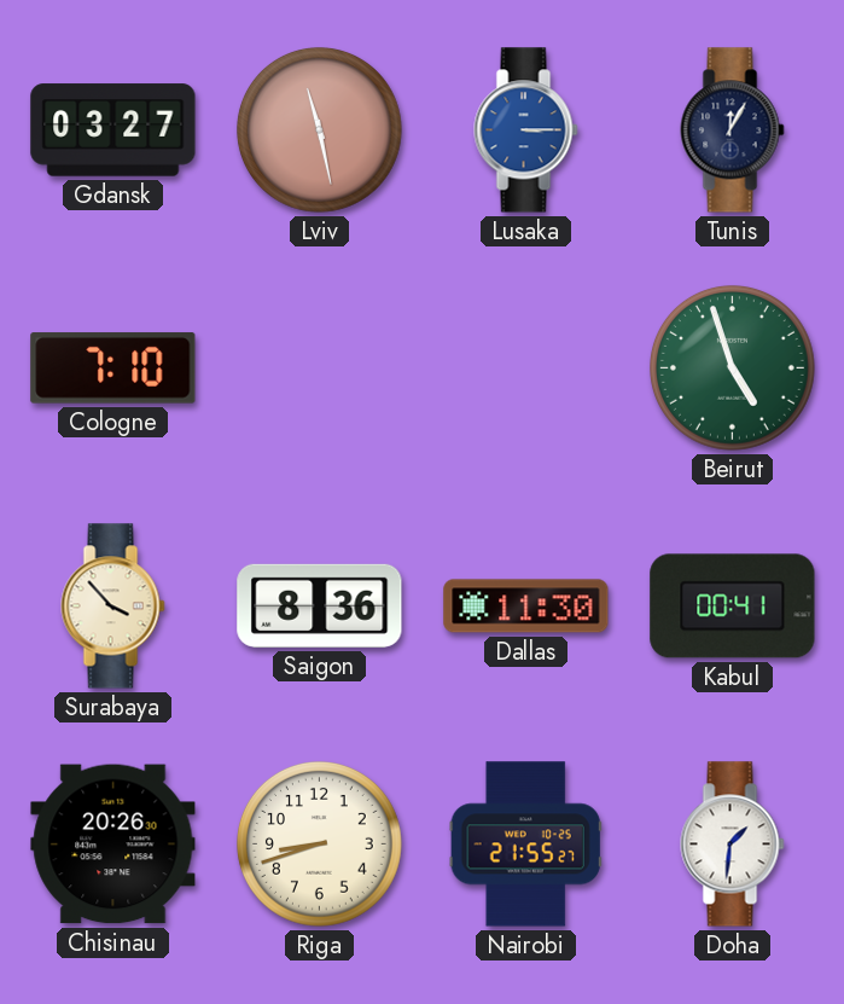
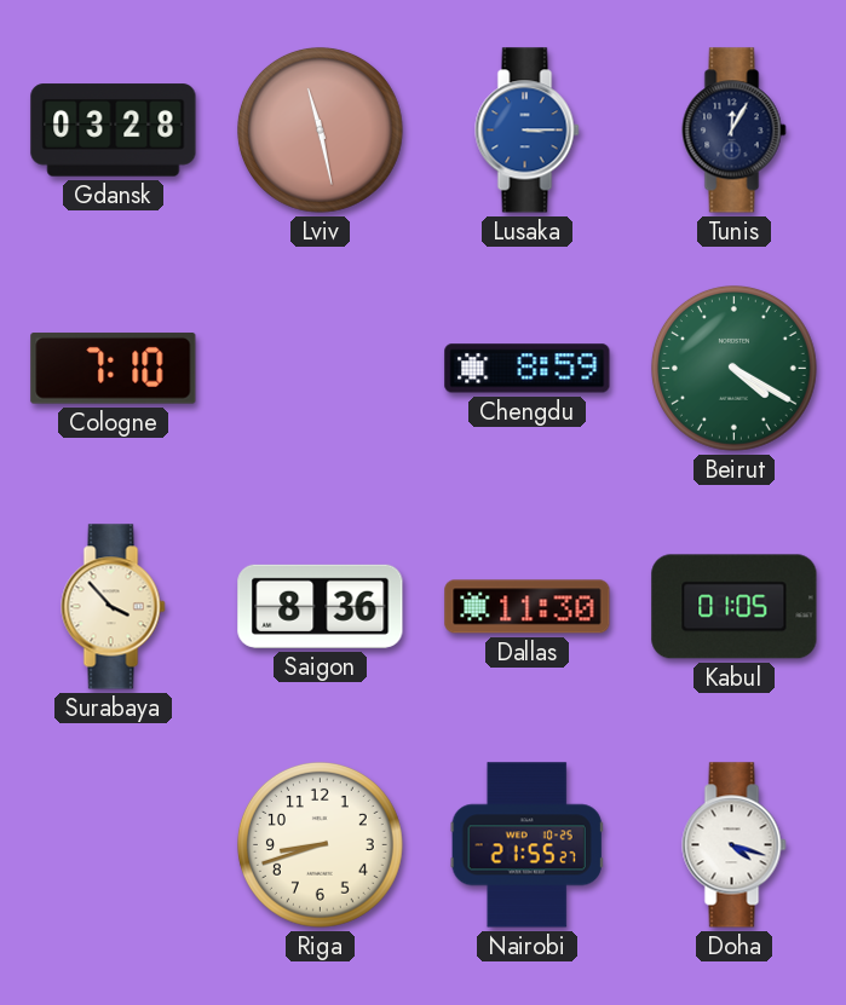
Gdansk: 03:27 -> 03:28
Chengdu: none -> 8:59
Beirut: 4:57 -> 4:20
Kabul: 00:41 -> 01:05
Chisinau: 20:26 -> none
Doha: 1:31 -> 4:18
